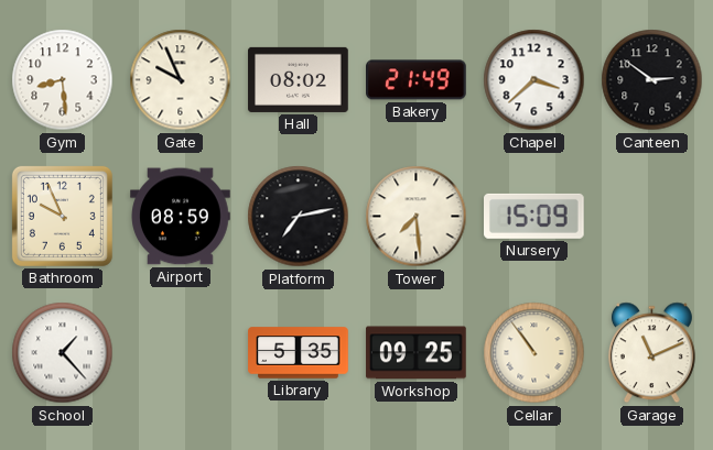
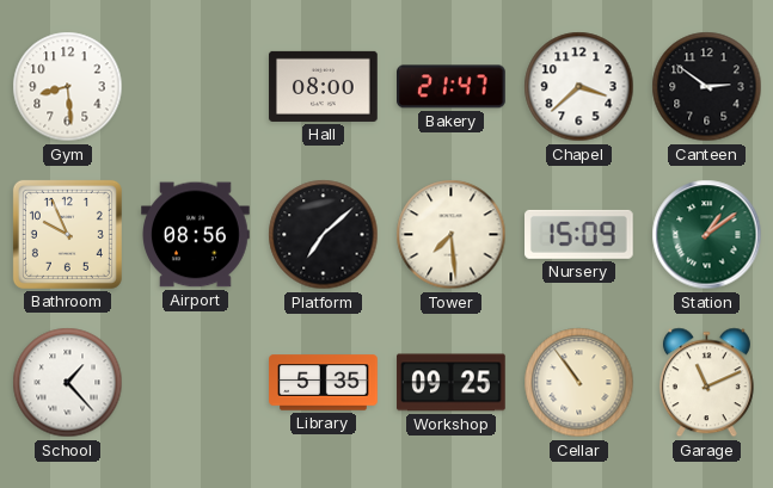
Gate: 9:56 -> none
Hall: 08:02 -> 08:00
Bakery: 21:49 -> 21:47
Airport: 08:59 -> 08:56
Platform: 7:13 -> 7:08
Station: none -> 1:09
